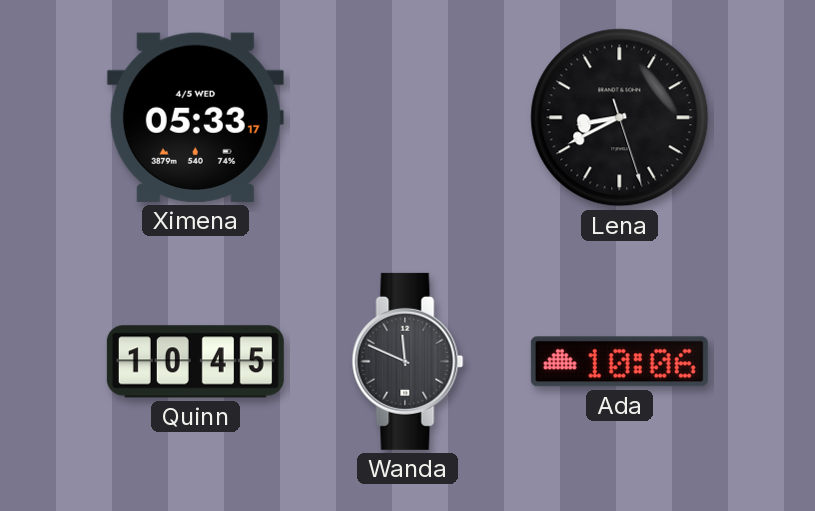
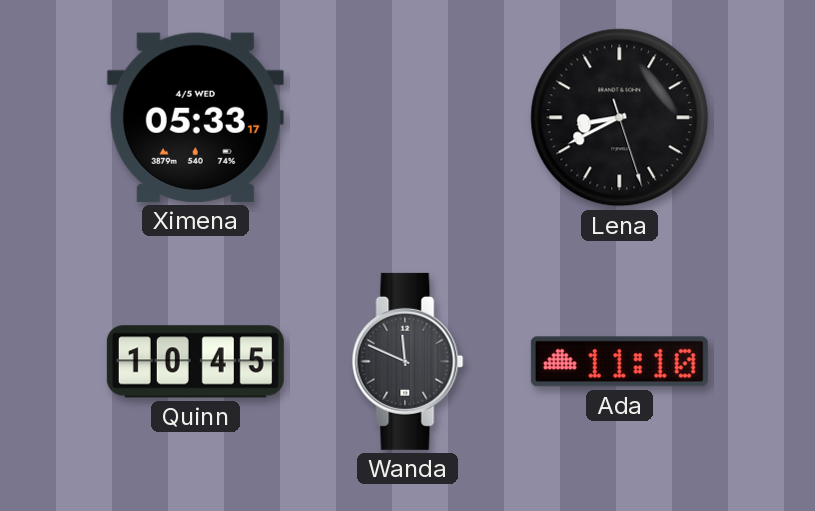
Ada: 10:06 -> 11:10
